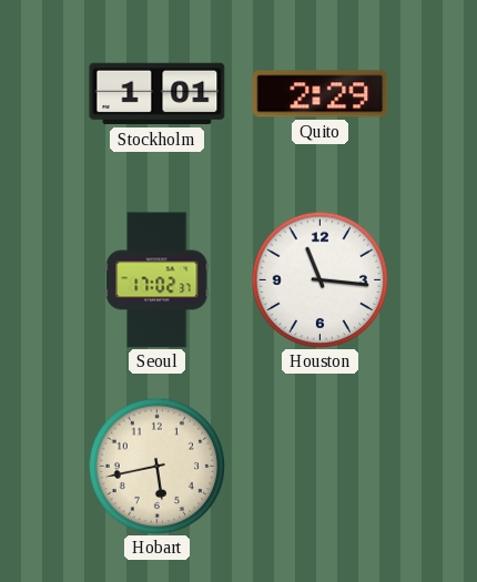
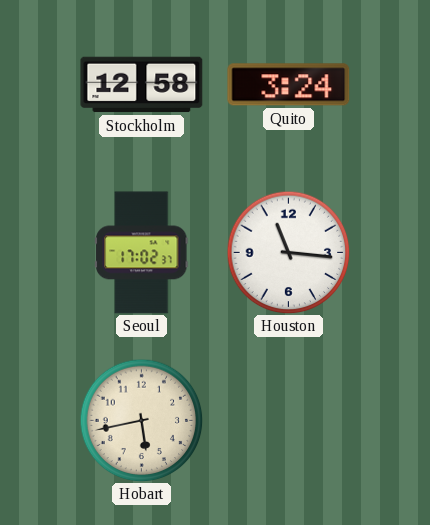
Stockholm: 1:01 -> 12:58
Quito: 2:29 -> 3:24
